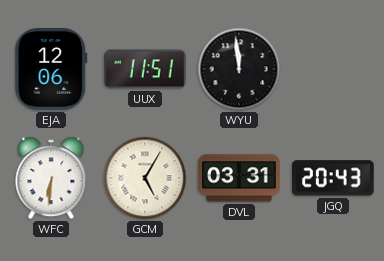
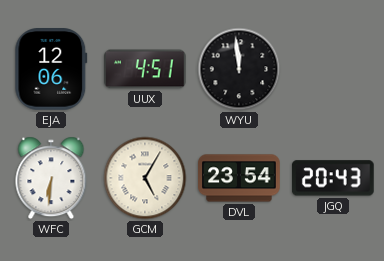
UUX: 11:51 -> 4:51
DVL: 03:31 -> 23:54
